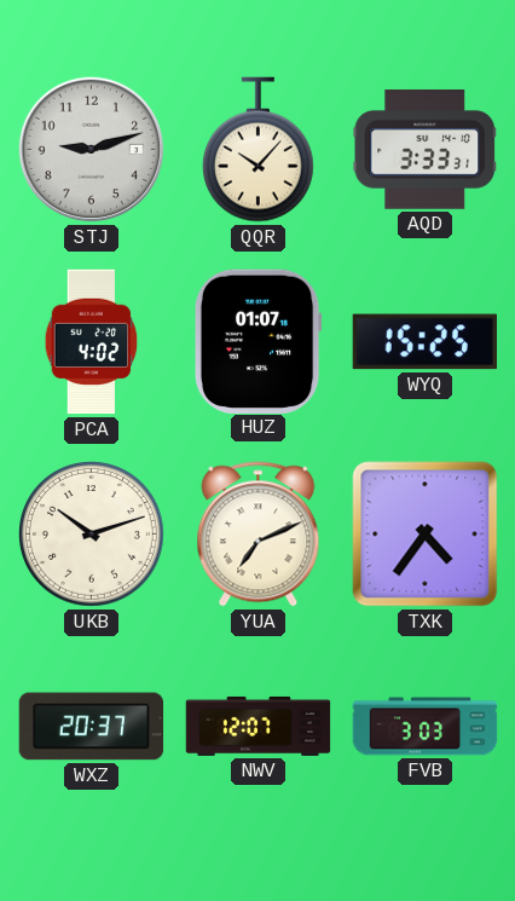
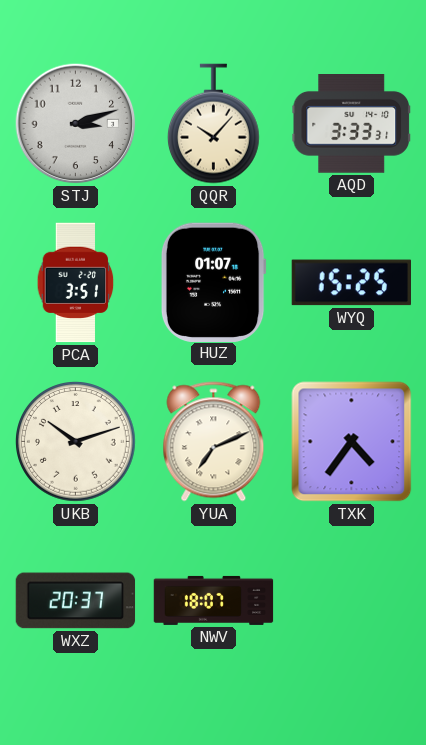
STJ: 9:12 -> 3:12
PCA: 4:02 -> 3:51
NWV: 12:07 -> 18:07
FVB: 3:03 -> none
